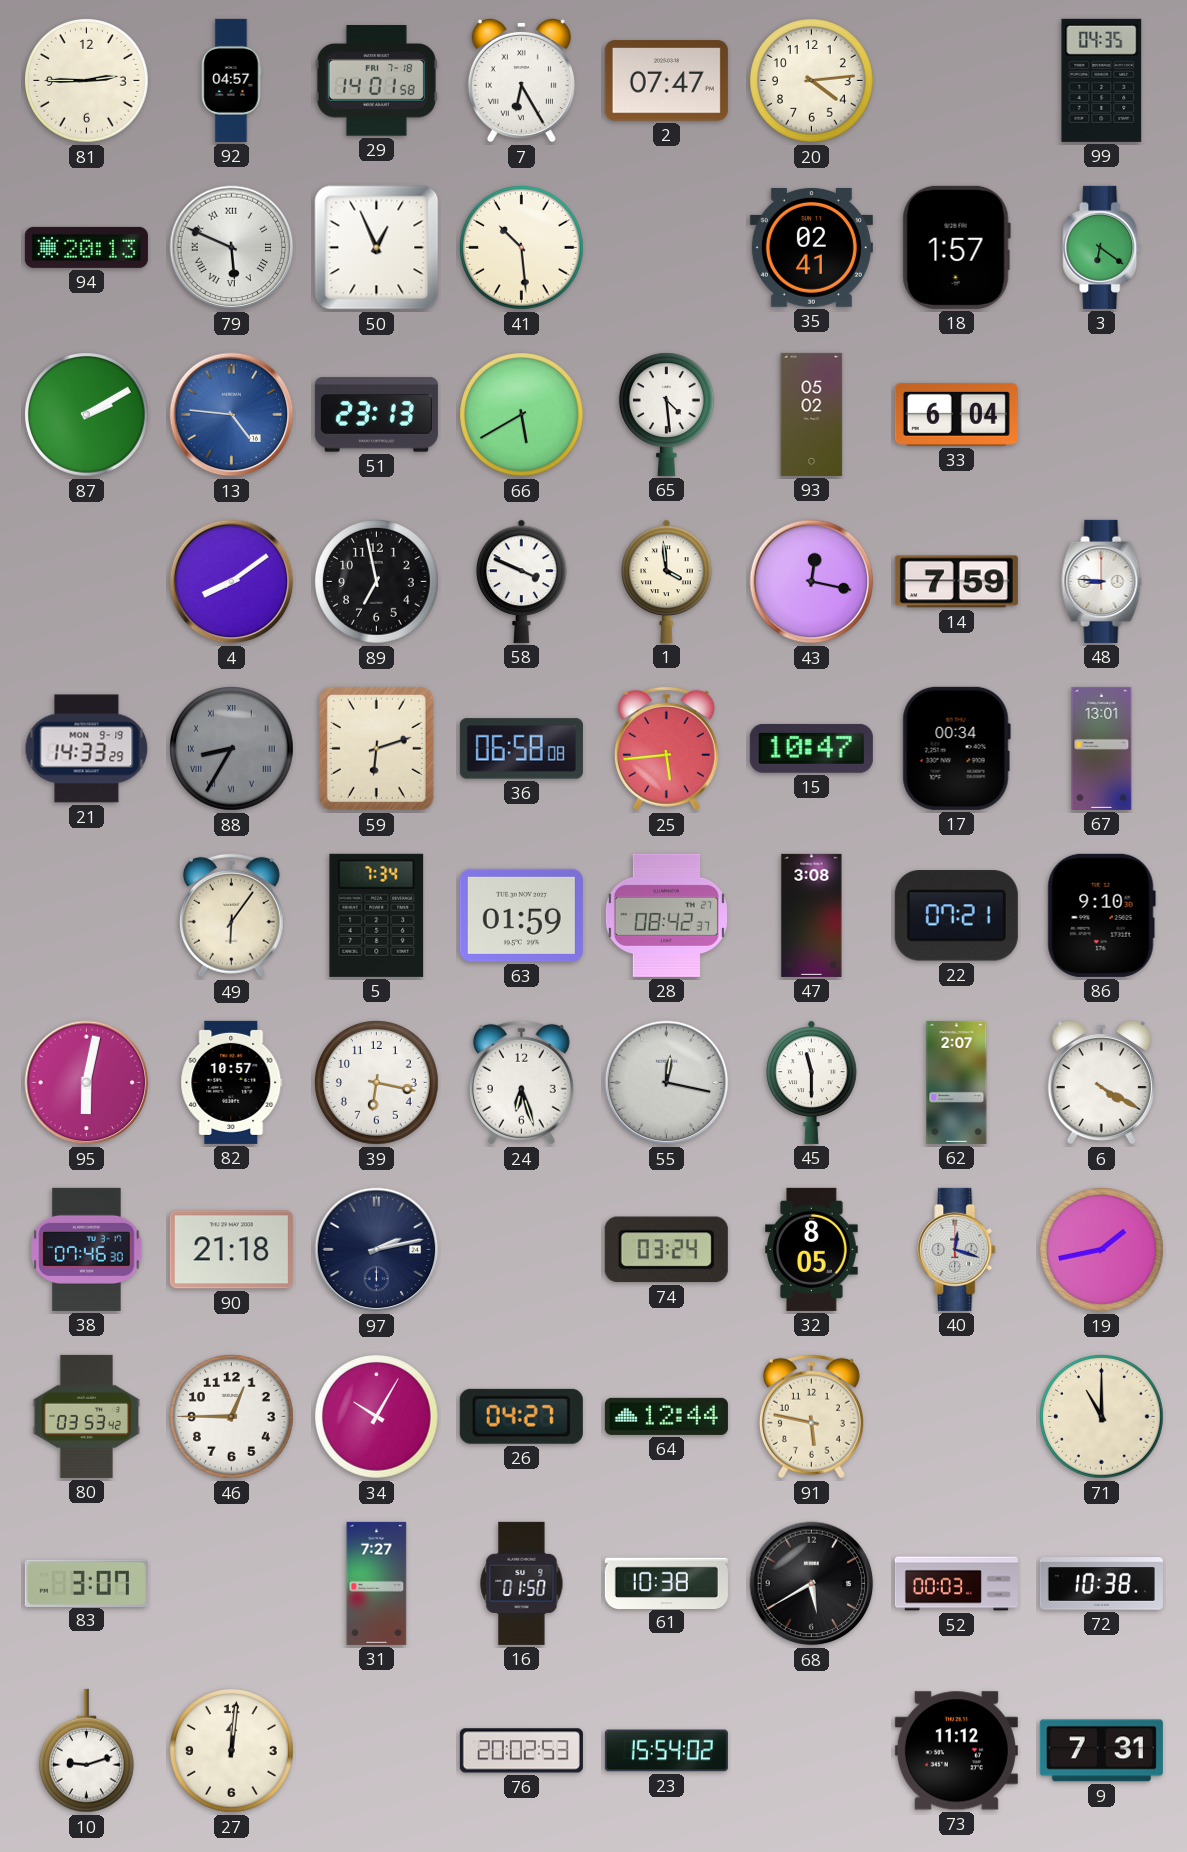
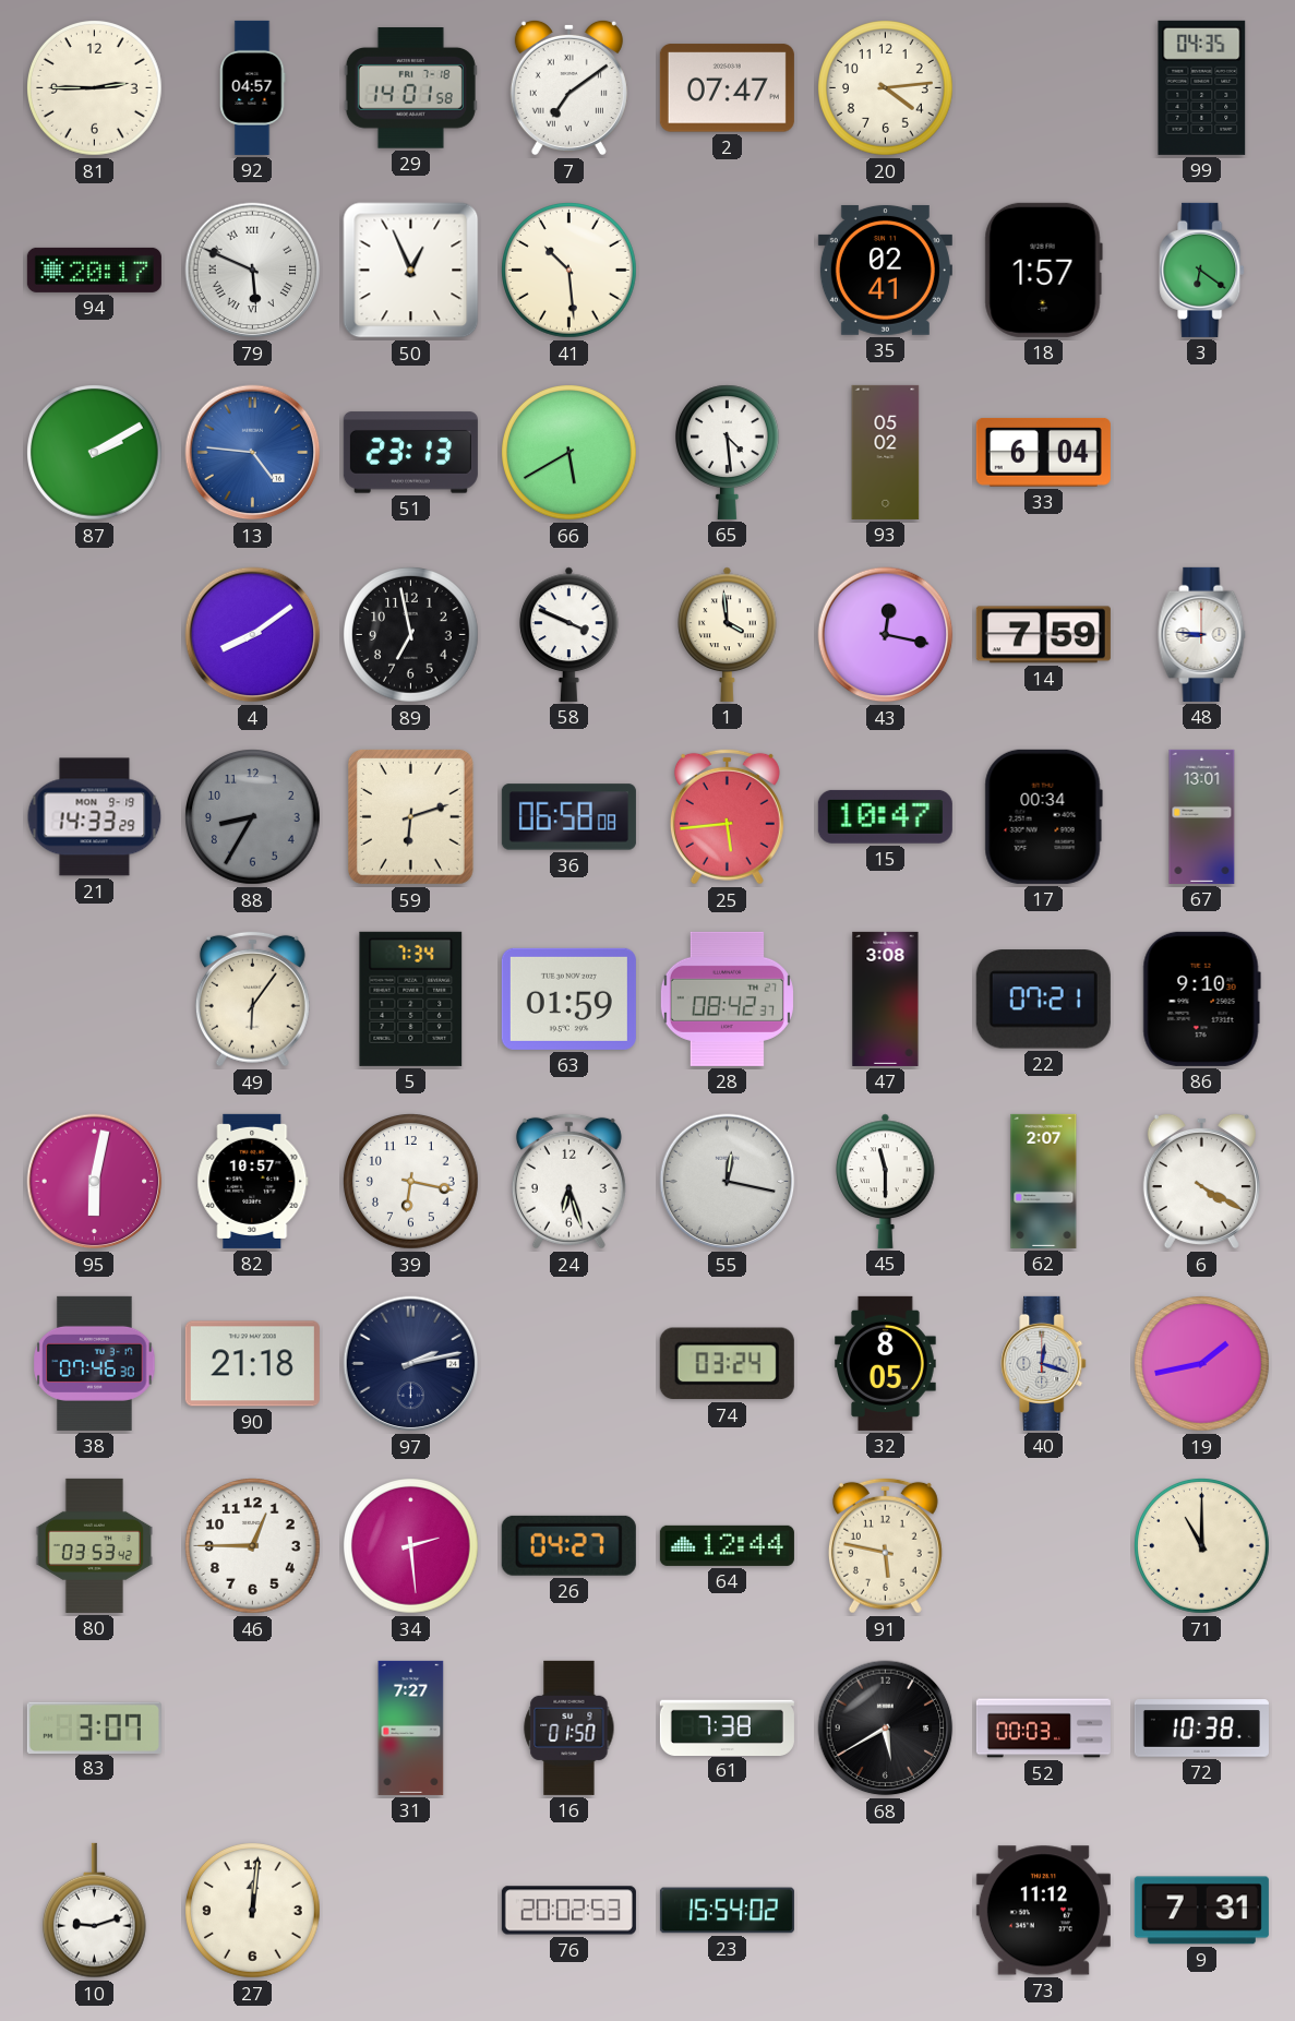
7: 6:25 -> 7:09
94: 20:13 -> 20:17
88 numerals: Roman -> Arabic
34: 10:05 -> 2:29
61: 10:38 -> 7:38
